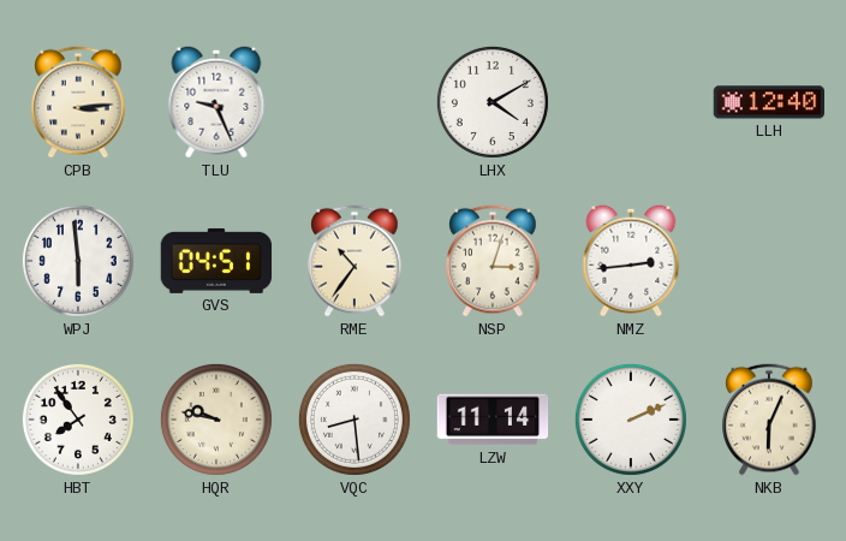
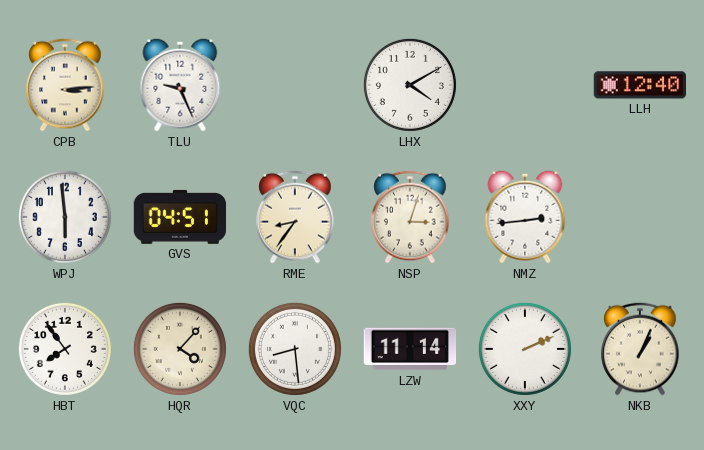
RME: 10:36 -> 8:36
HQR: 9:47 -> 4:07
NKB: 6:04 -> 1:04
